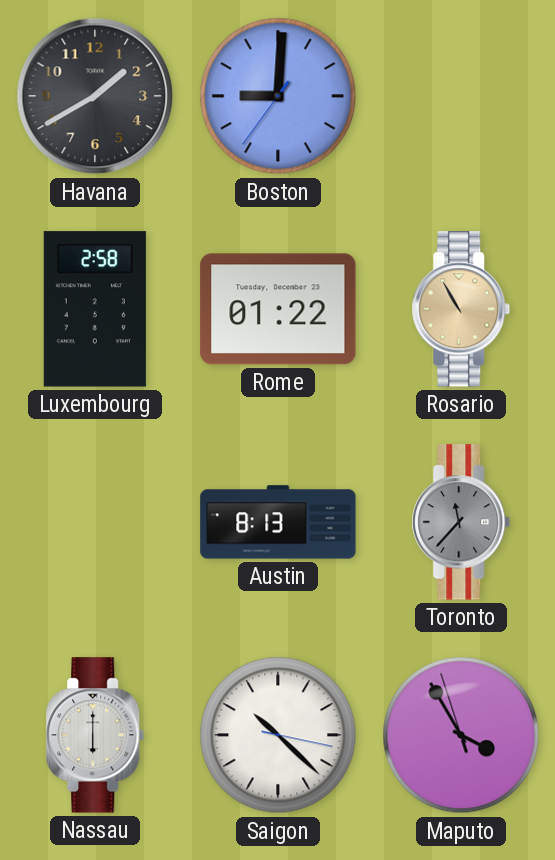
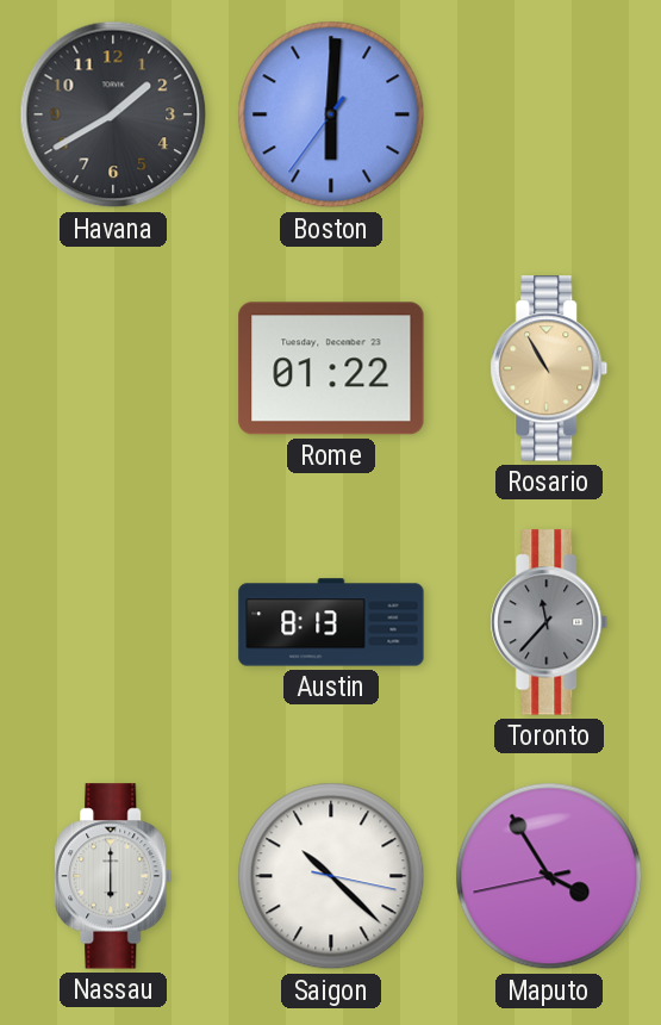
Boston: 9:00 -> 6:00
Luxembourg: 2:58 -> none
Maputo: 3:54:57 -> 3:54:43
